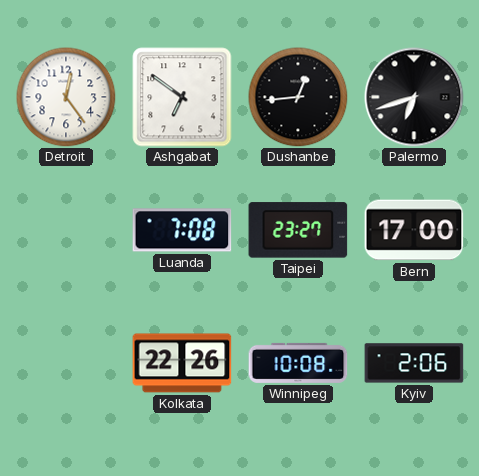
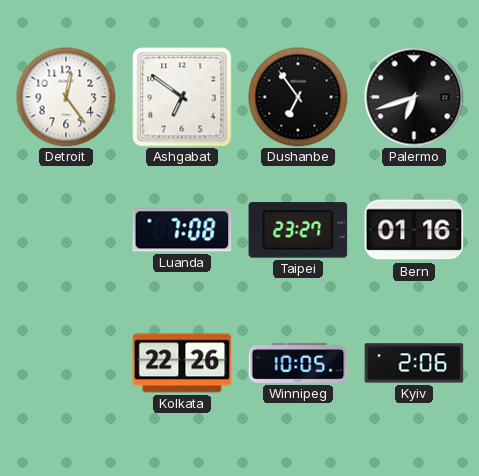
Dushanbe: 12:44 -> 6:54
Bern: 17:00 -> 01:16
Winnipeg: 10:08 -> 10:05
